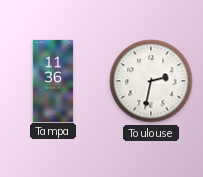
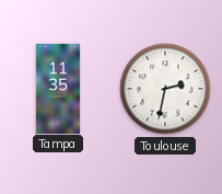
Tampa: 11:36 -> 11:35
